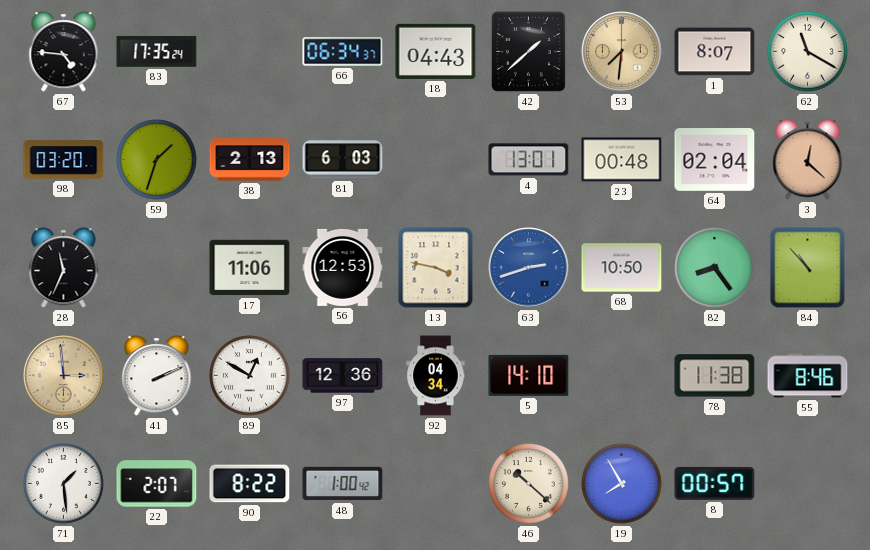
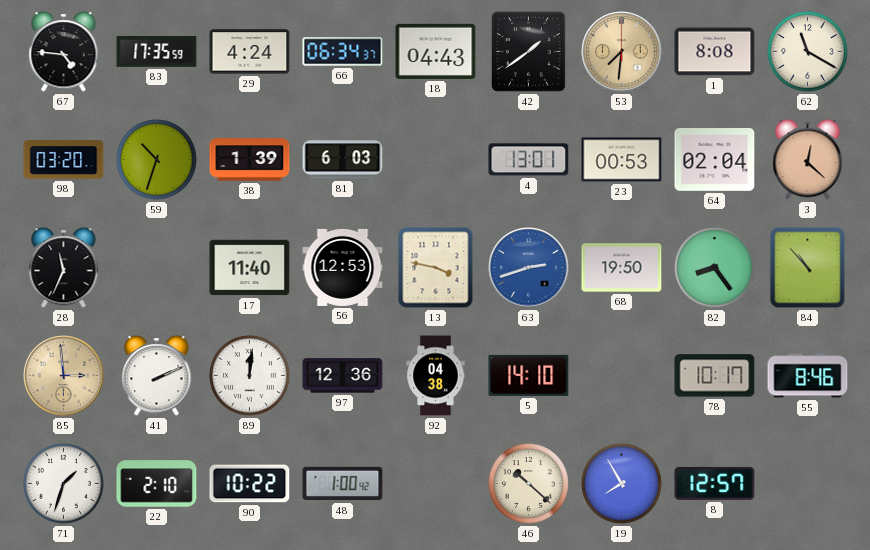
83: 17:35:24 -> 17:35:59
29: none -> 4:24
42: 1:38 -> 1:39
1: 8:07 -> 8:08
59: 1:33 -> 10:33
38: 2:13 -> 1:39
23: 00:48 -> 00:53
17: 11:06 -> 11:40
68: 10:50 -> 19:50
89: 12:50 -> 12:01
92: 04:34 -> 04:38
78: 11:38 -> 10:17
71: 1:29 -> 1:33
22: 2:07 -> 2:10
90: 8:22 -> 10:22
8: 00:57 -> 12:57
